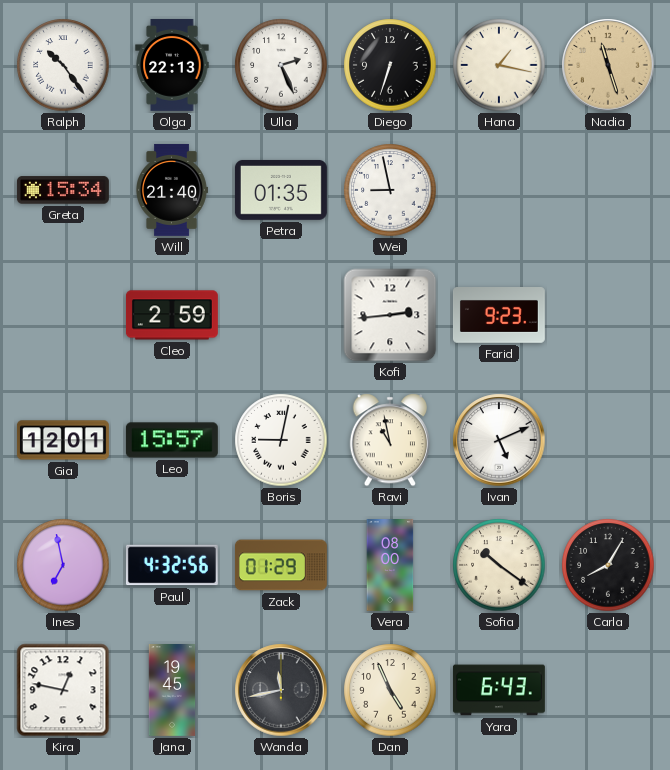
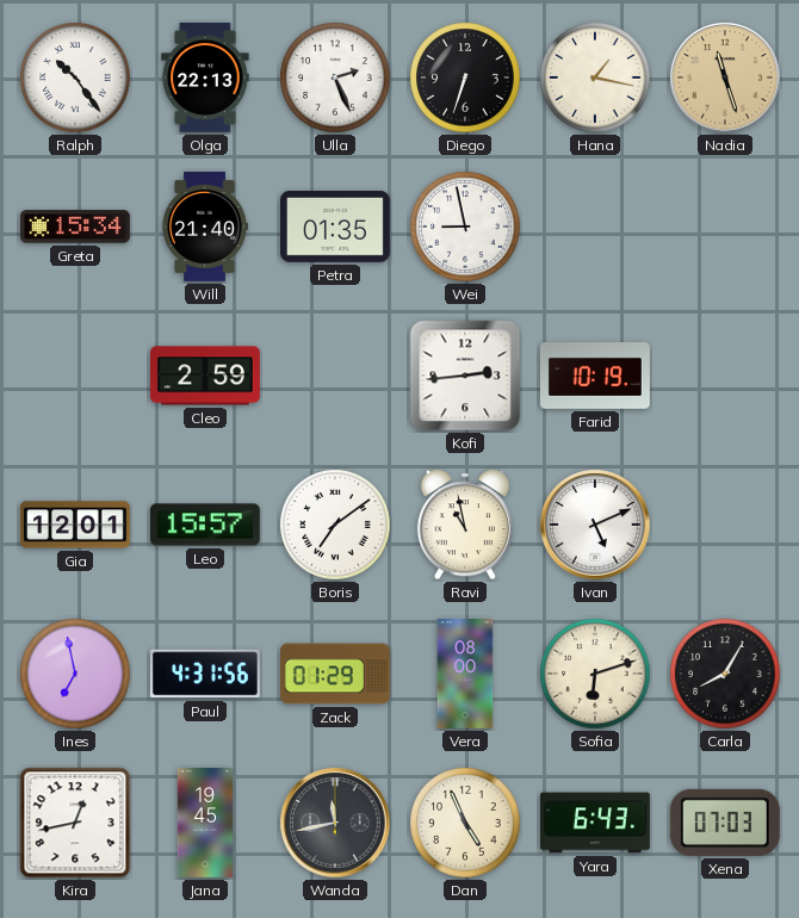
Farid: 9:23 -> 10:19
Boris: 9:02 -> 7:09
Paul: 4:32 -> 4:31
Sofia: 10:21 -> 6:12
Kira: 12:47 -> 12:43
Xena: none -> 07:03
